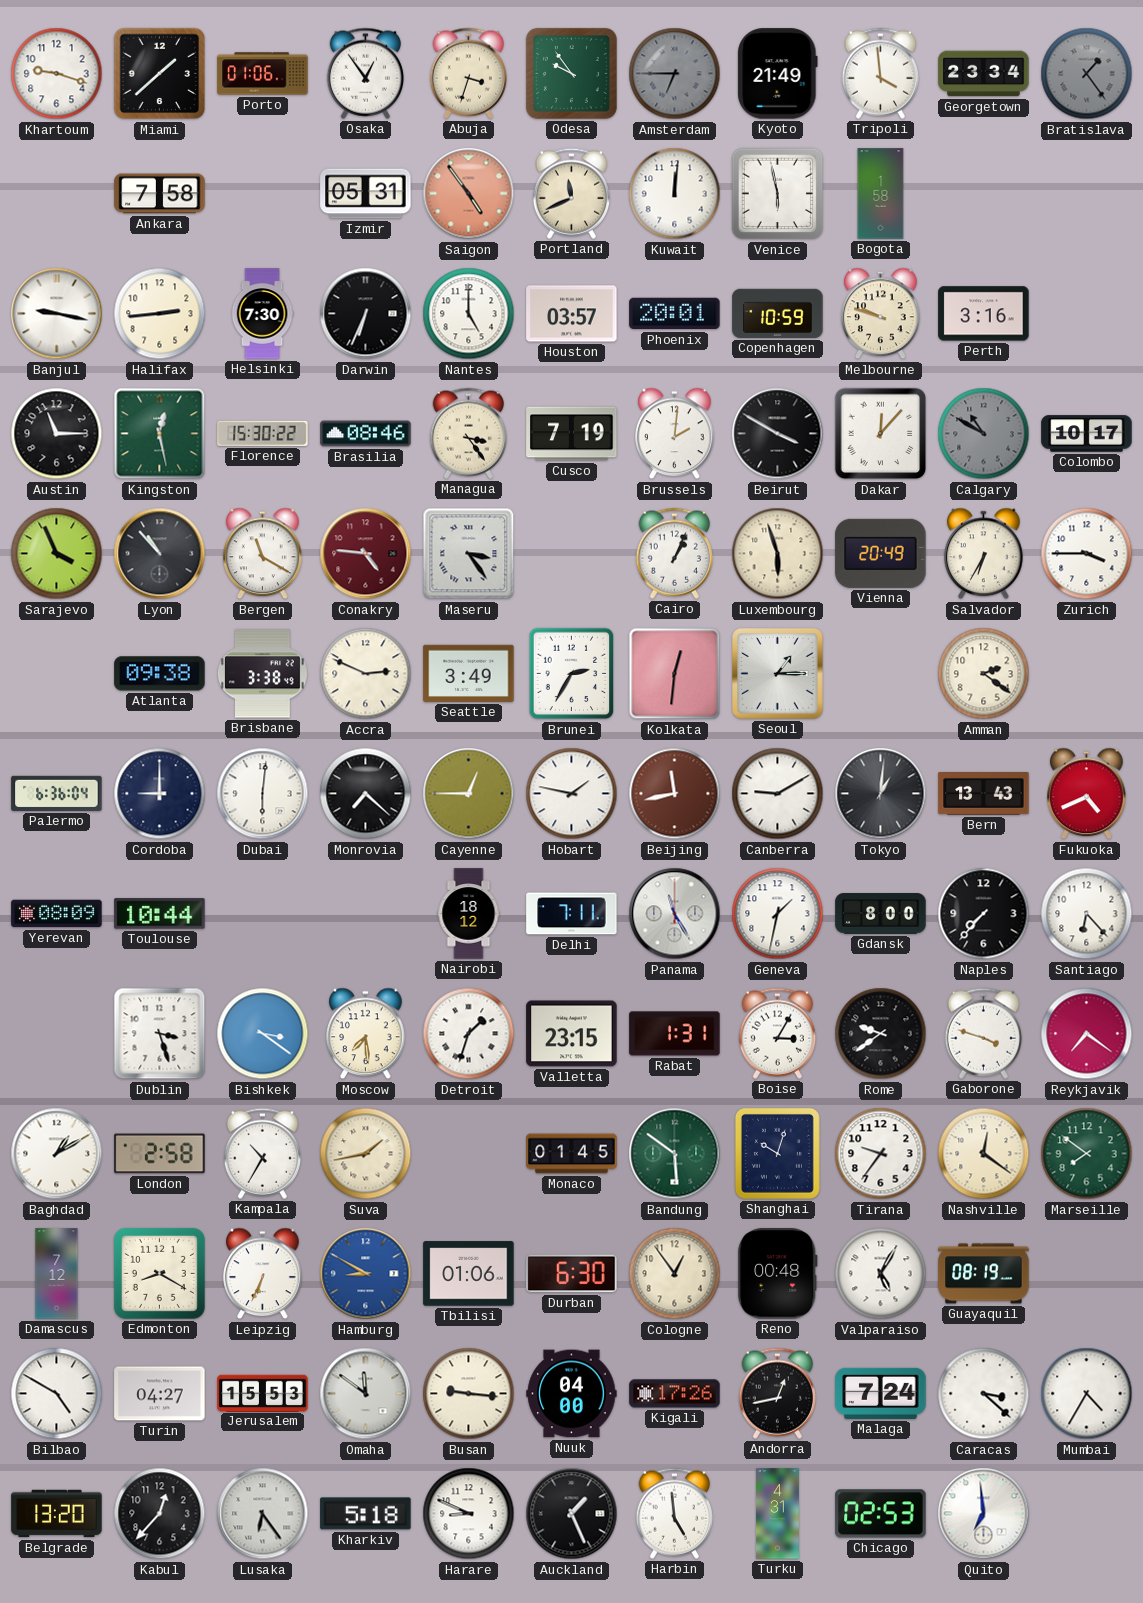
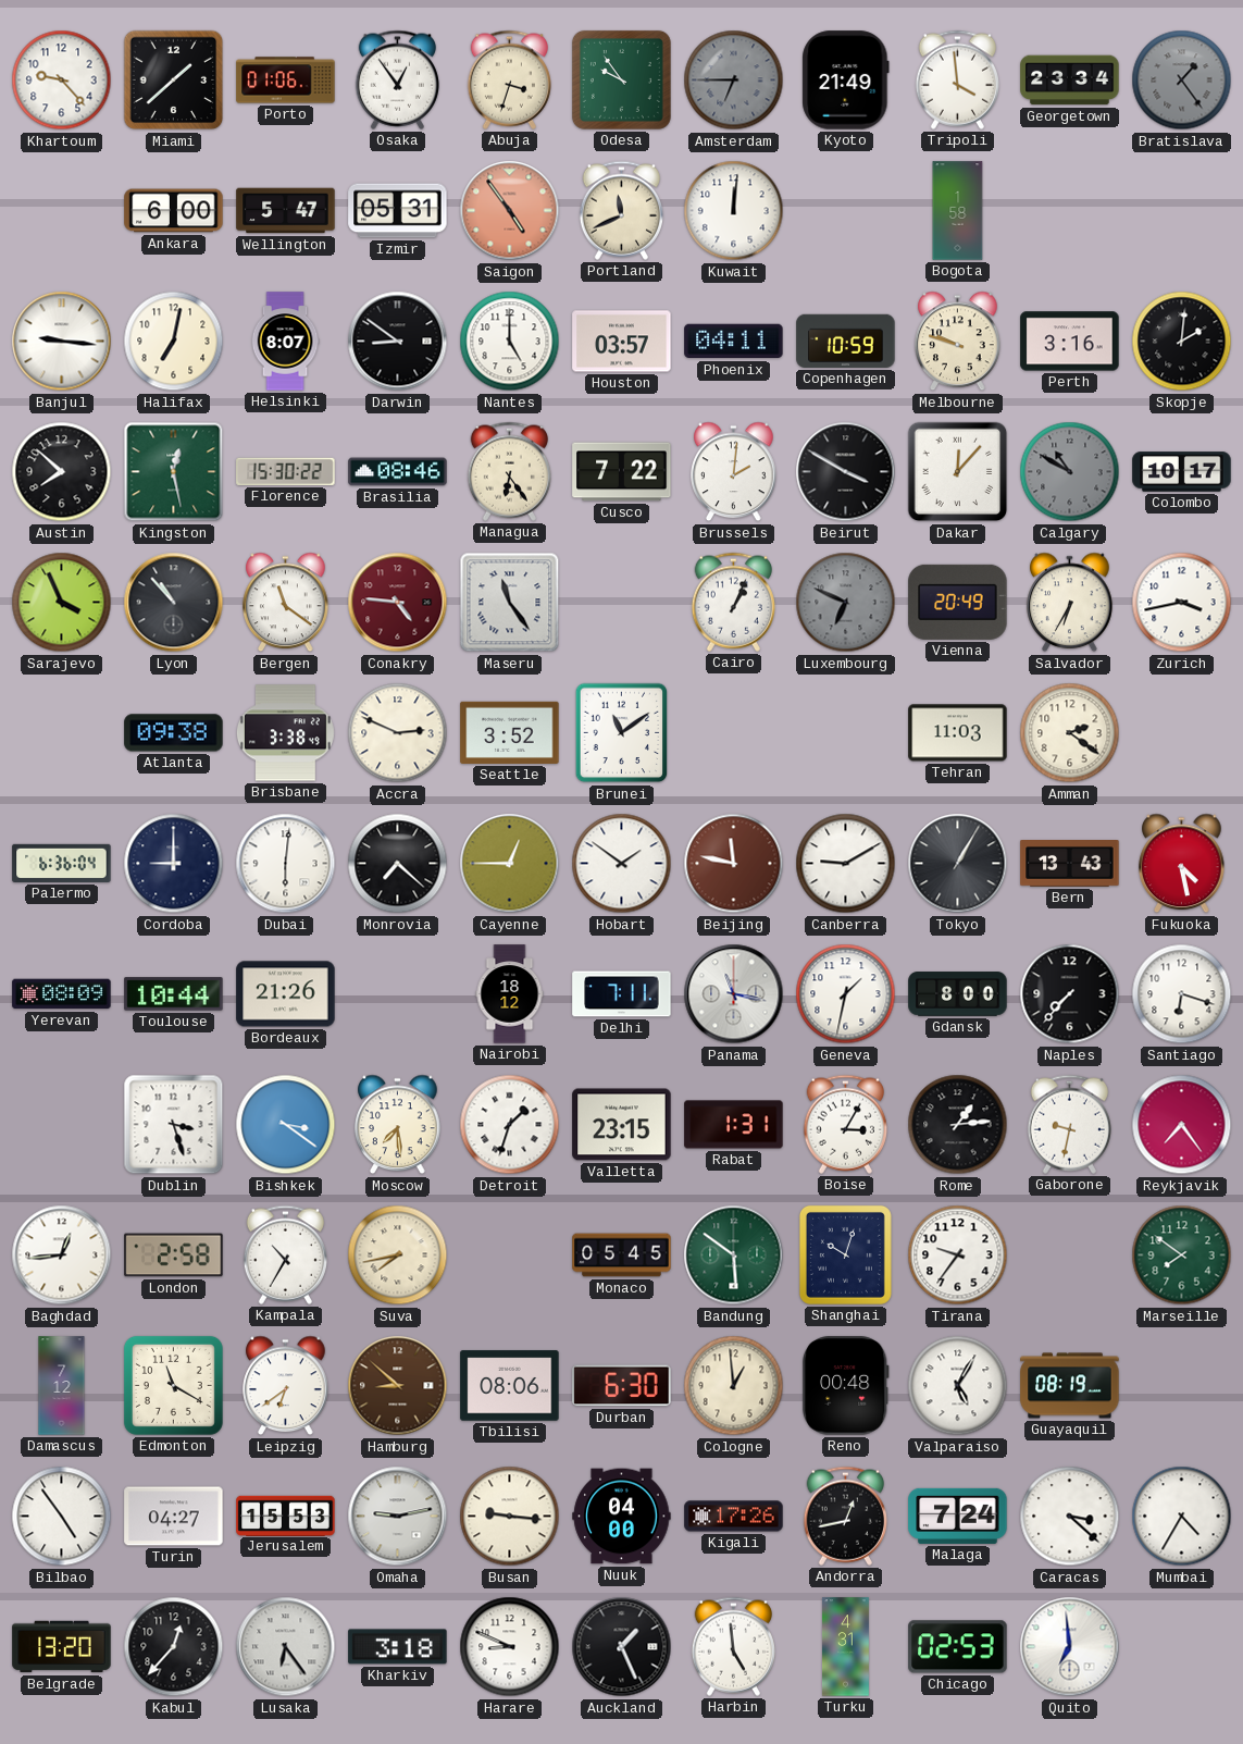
Khartoum: 9:18 -> 9:23
Ankara: 7:58 -> 6:00
Wellington: none -> 5:47
Venice: 5:58 -> none
Banjul: 9:17 -> 9:16
Halifax: 2:44 -> 7:02
Helsinki: 7:30 -> 8:07
Darwin: 6:34 -> 8:51
Phoenix: 20:01 -> 04:11
Skopje: none -> 2:01
Austin: 11:15 -> 7:52
Managua: 3:24 -> 6:24
Cusco: 7:19 -> 7:22
Bergen: 11:20 -> 11:21
Maseru: 3:24 -> 11:24
Luxembourg: 5:57 -> 6:49
Luxembourg dial: cream -> grey
Zurich: 3:45 -> 3:43
Seattle: 3:49 -> 3:52
Brunei: 2:35 -> 11:09
Kolkata: 12:31 -> none
Seoul: 1:15 -> none
Tehran: none -> 11:03
Hobart: 1:47 -> 1:51
Beijing: 11:43 -> 11:47
Tokyo: 1:01 -> 1:05
Fukuoka: 4:41 -> 4:28
Bordeaux: none -> 21:26
Panama: 11:25 -> 11:17
Santiago: 6:23 -> 6:18
Rome: 9:39 -> 1:14
Gaborone: 3:48 -> 9:32
Reykjavik: 7:21 -> 7:24
Baghdad: 1:10 -> 12:44
Suva: 1:43 -> 7:43
Monaco: 01:45 -> 05:45
Nashville: 12:21 -> none
Edmonton: 8:20 -> 11:20
Leipzig: 6:34 -> 6:39
Hamburg: 8:50 -> 8:52
Hamburg dial: blue -> brown
Tbilisi: 01:06 -> 08:06
Cologne: 12:54 -> 12:59
Bilbao: 4:50 -> 4:54
Omaha: 11:51 -> 9:13
Kharkiv: 5:18 -> 3:18
